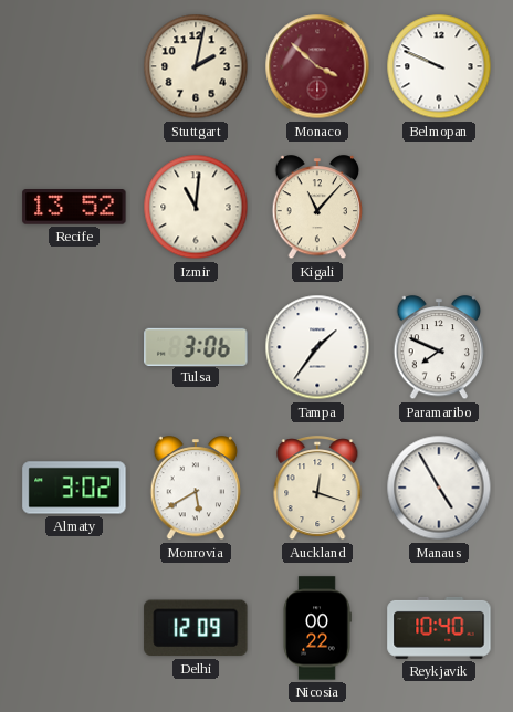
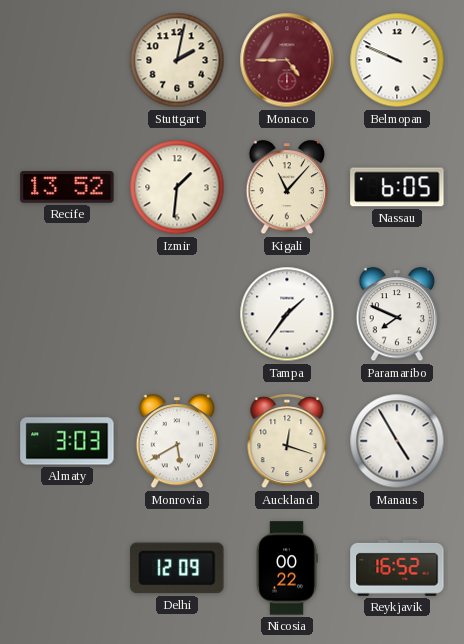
Monaco: 3:52 -> 4:45
Izmir: 11:01 -> 1:31
Nassau: none -> 6:05
Tulsa: 3:06 -> none
Almaty: 3:02 -> 3:03
Reykjavik: 10:40 -> 16:52
